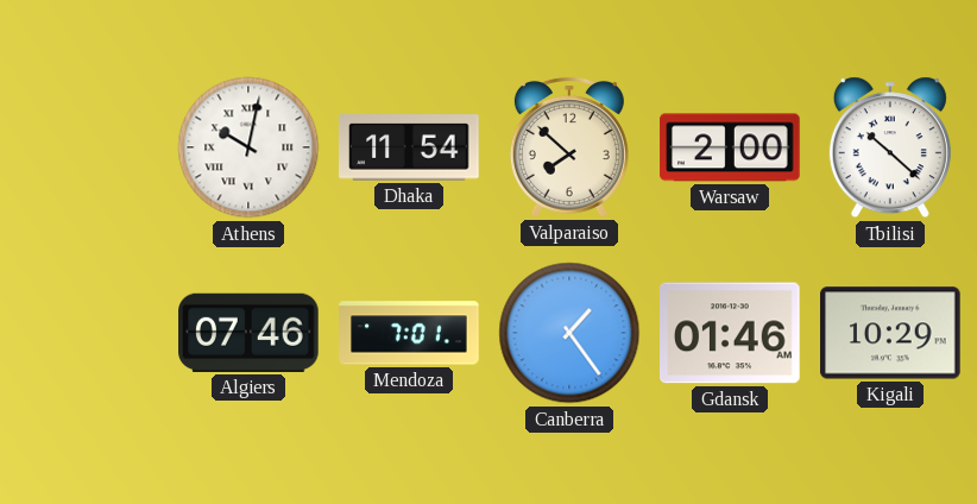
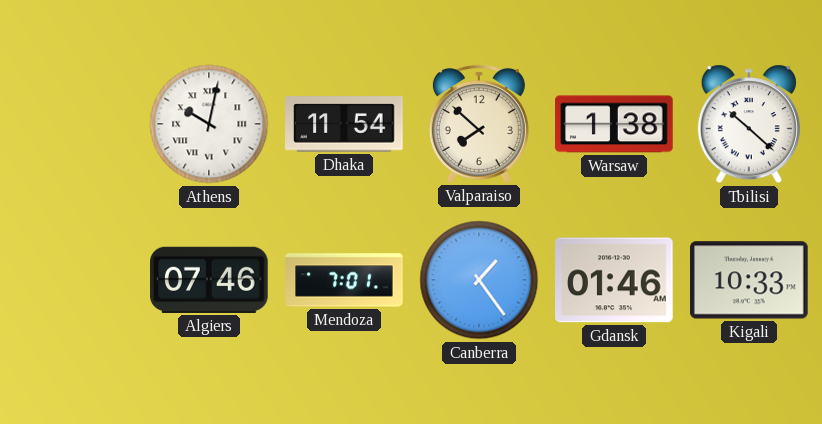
Warsaw: 2:00 -> 1:38
Kigali: 10:29 -> 10:33
